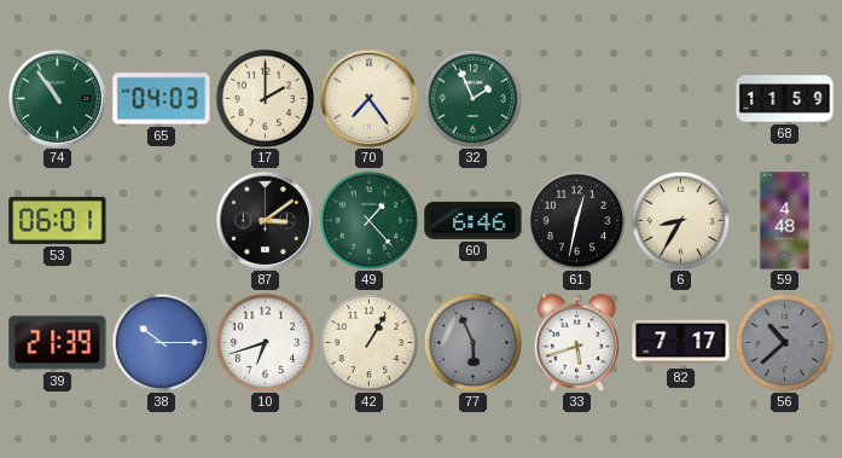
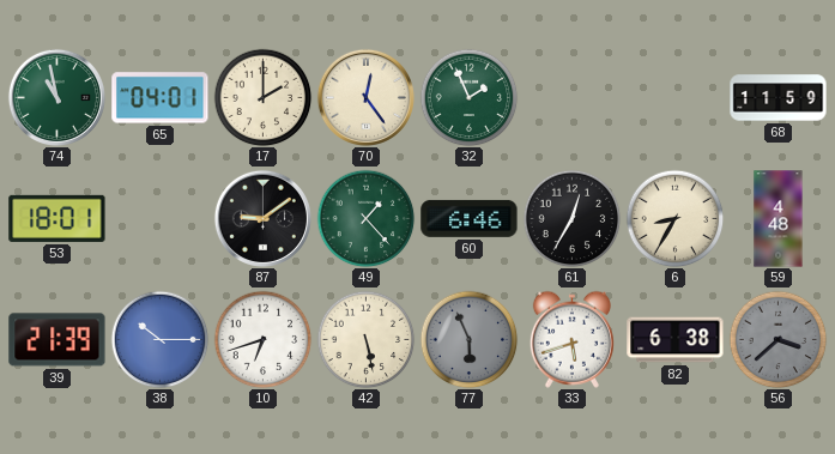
74: 10:54 -> 10:58
65: 04:03 -> 04:01
70: 7:24 -> 12:24
53: 06:01 -> 18:01
87: 3:09 -> 9:09
61: 12:32 -> 12:35
42: 1:05 -> 5:28
82: 7:17 -> 6:38
56: 10:38 -> 3:38
